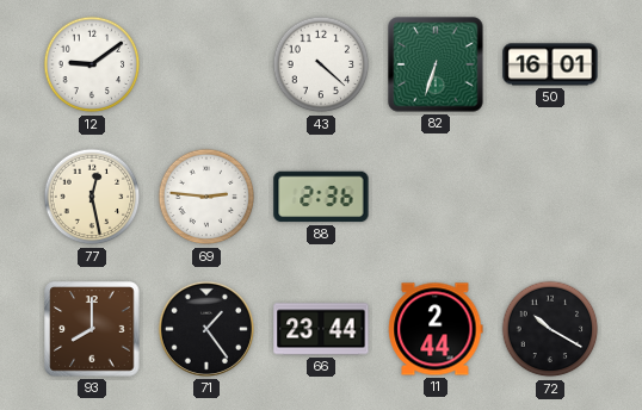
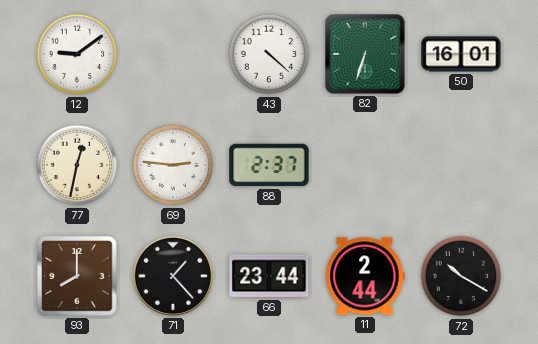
77: 12:28 -> 12:32
88: 2:36 -> 2:37
71: 1:24 -> 1:23
